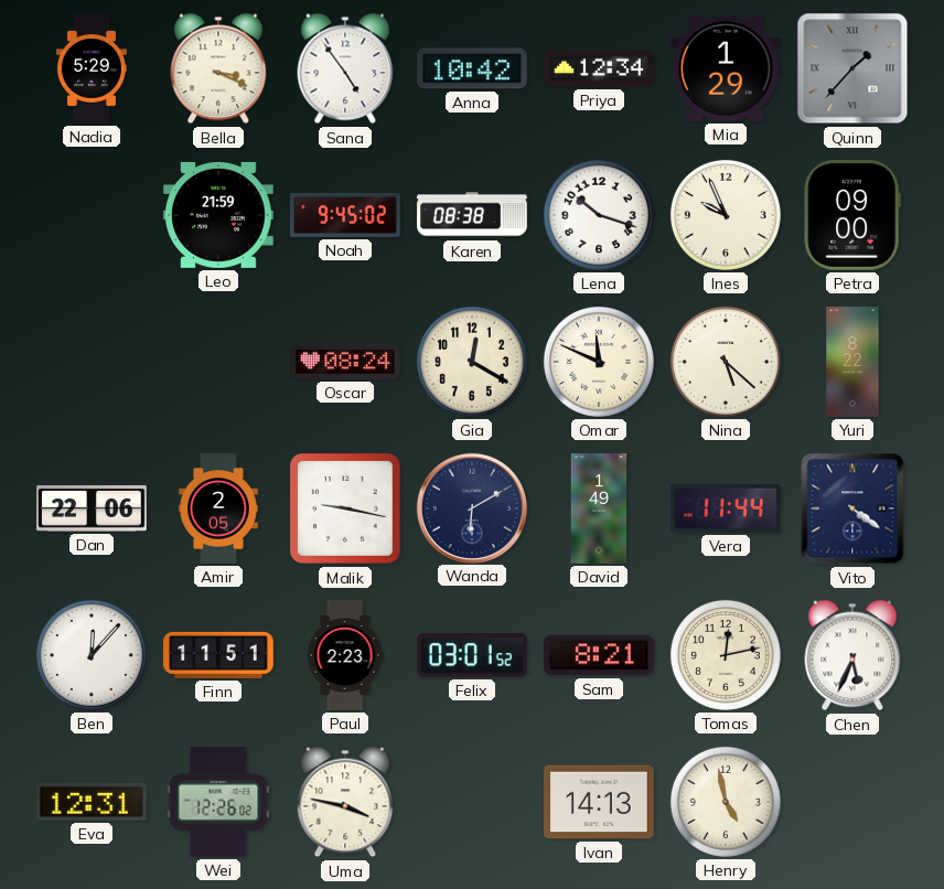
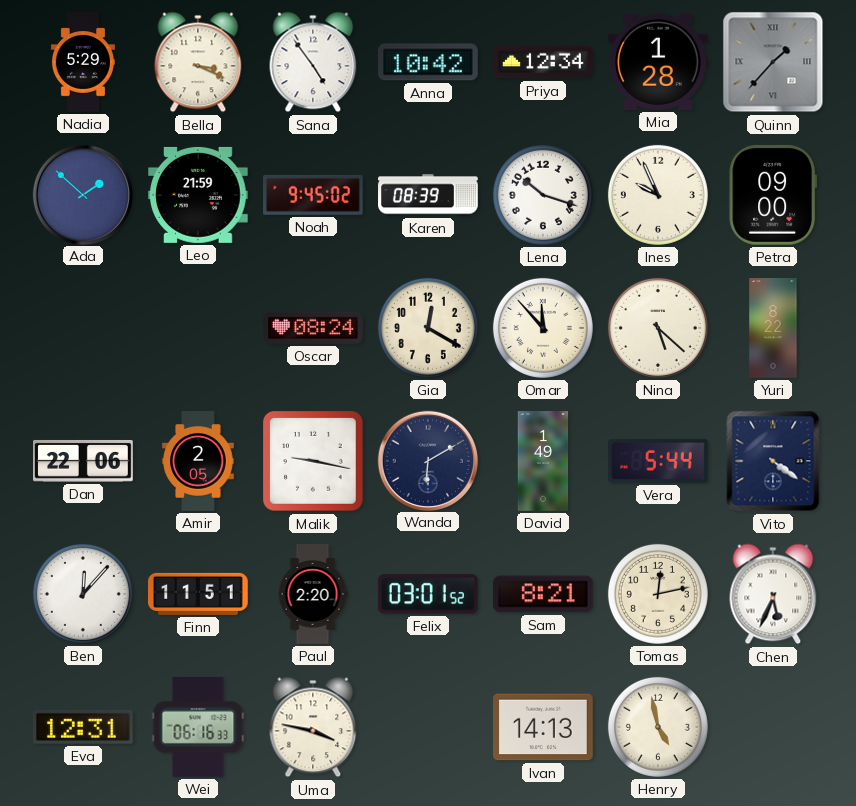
Mia: 1:29 -> 1:28
Ada: none -> 1:52
Karen: 08:38 -> 08:39
Omar: 11:49 -> 11:53
Vera: 11:44 -> 5:44
Paul: 2:23 -> 2:20
Wei: 12:26 -> 06:16
